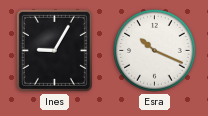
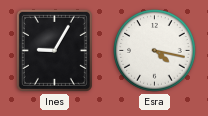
Esra: 10:19 -> 4:17
